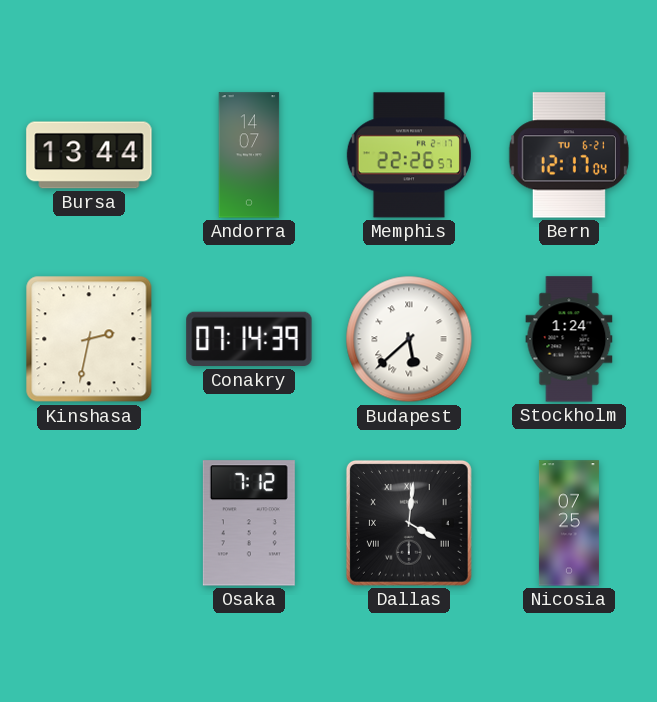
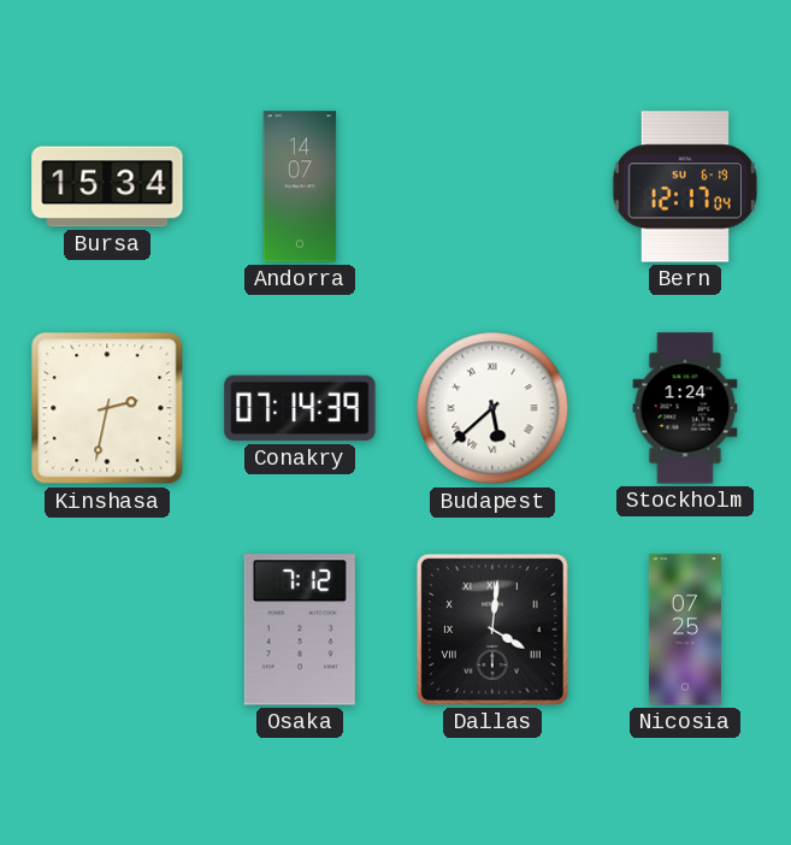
Bursa: 13:44 -> 15:34
Memphis: 22:26 -> none
Bern date: TU 6-21 -> SU 6-19
